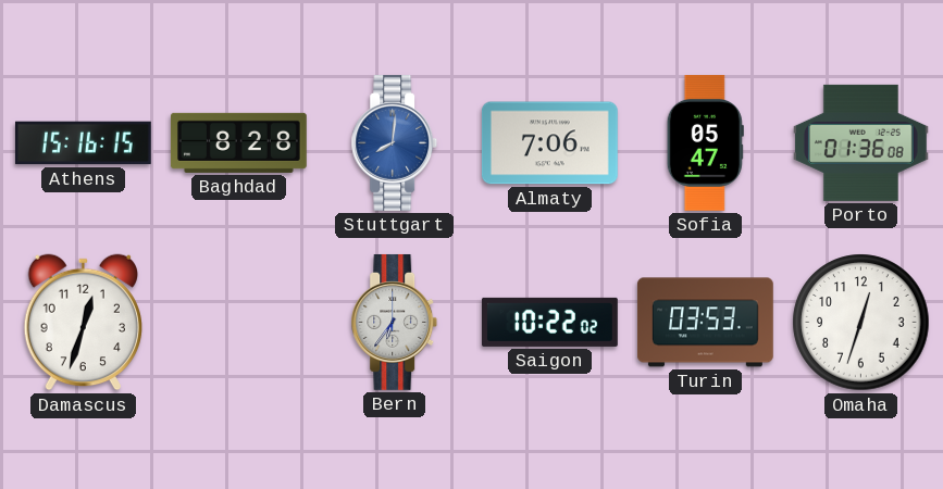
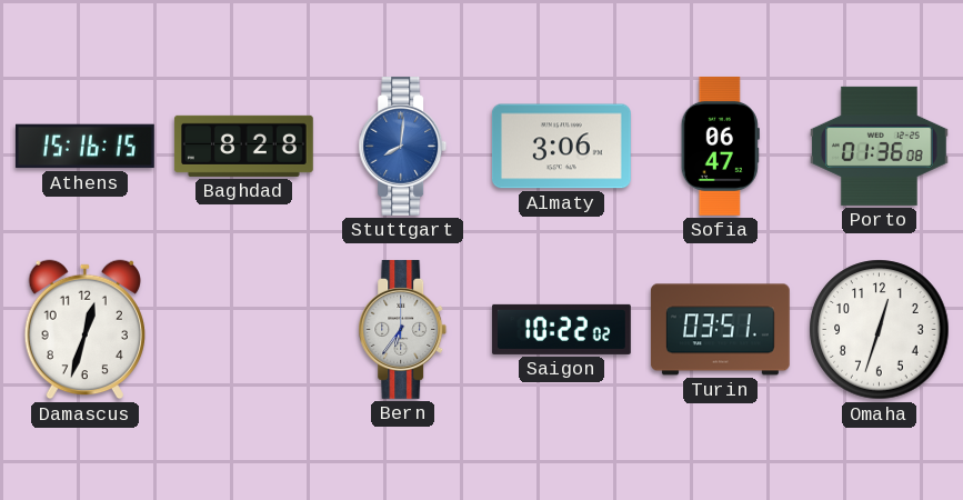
Almaty: 7:06 -> 3:06
Sofia: 05:47 -> 06:47
Turin: 03:53 -> 03:51
